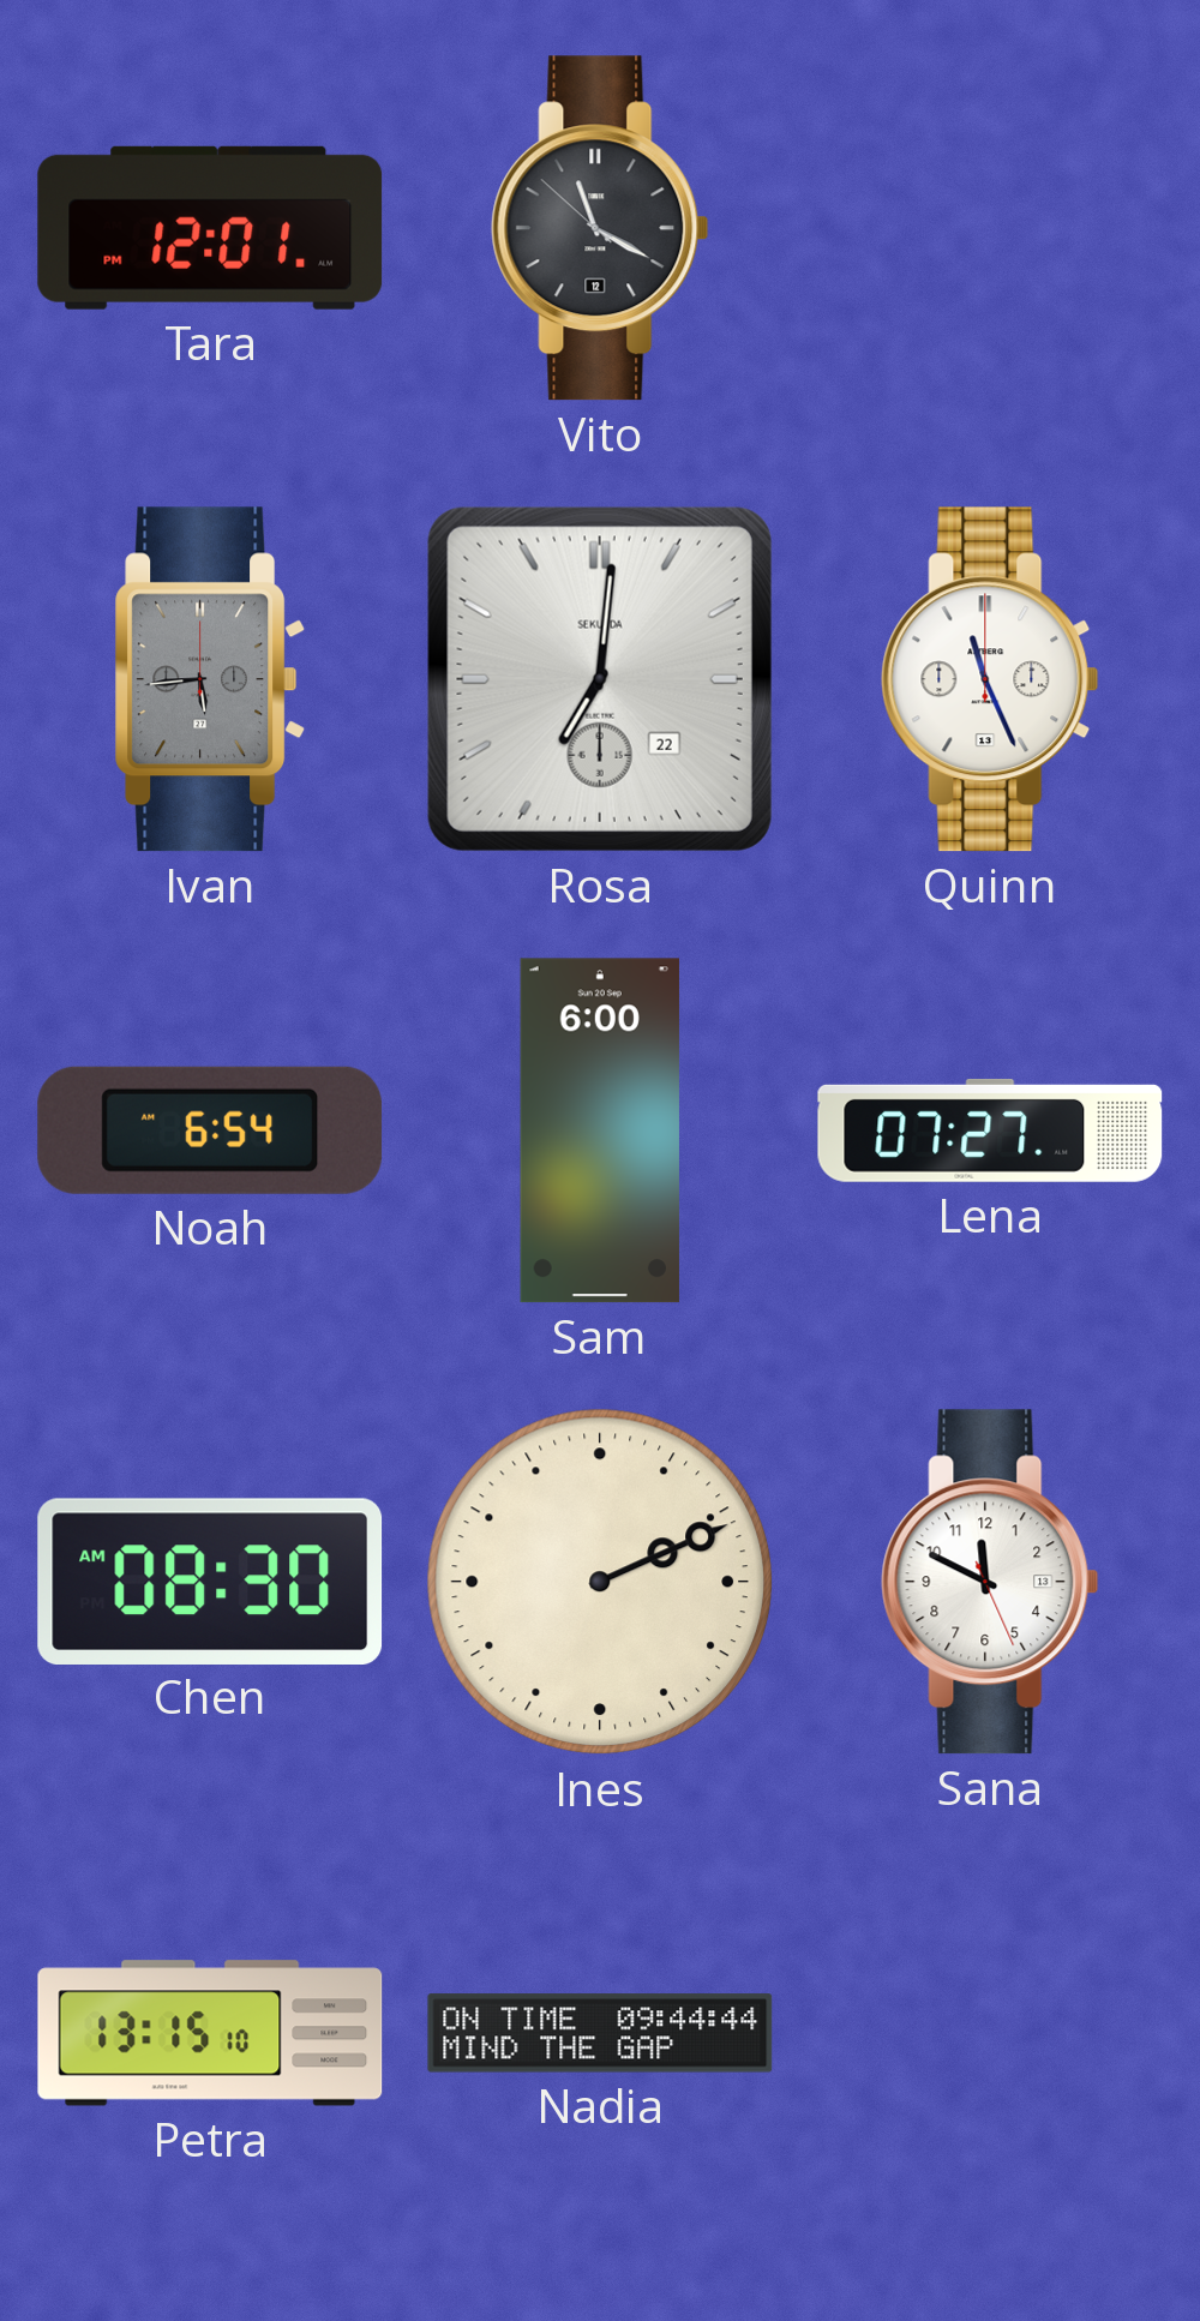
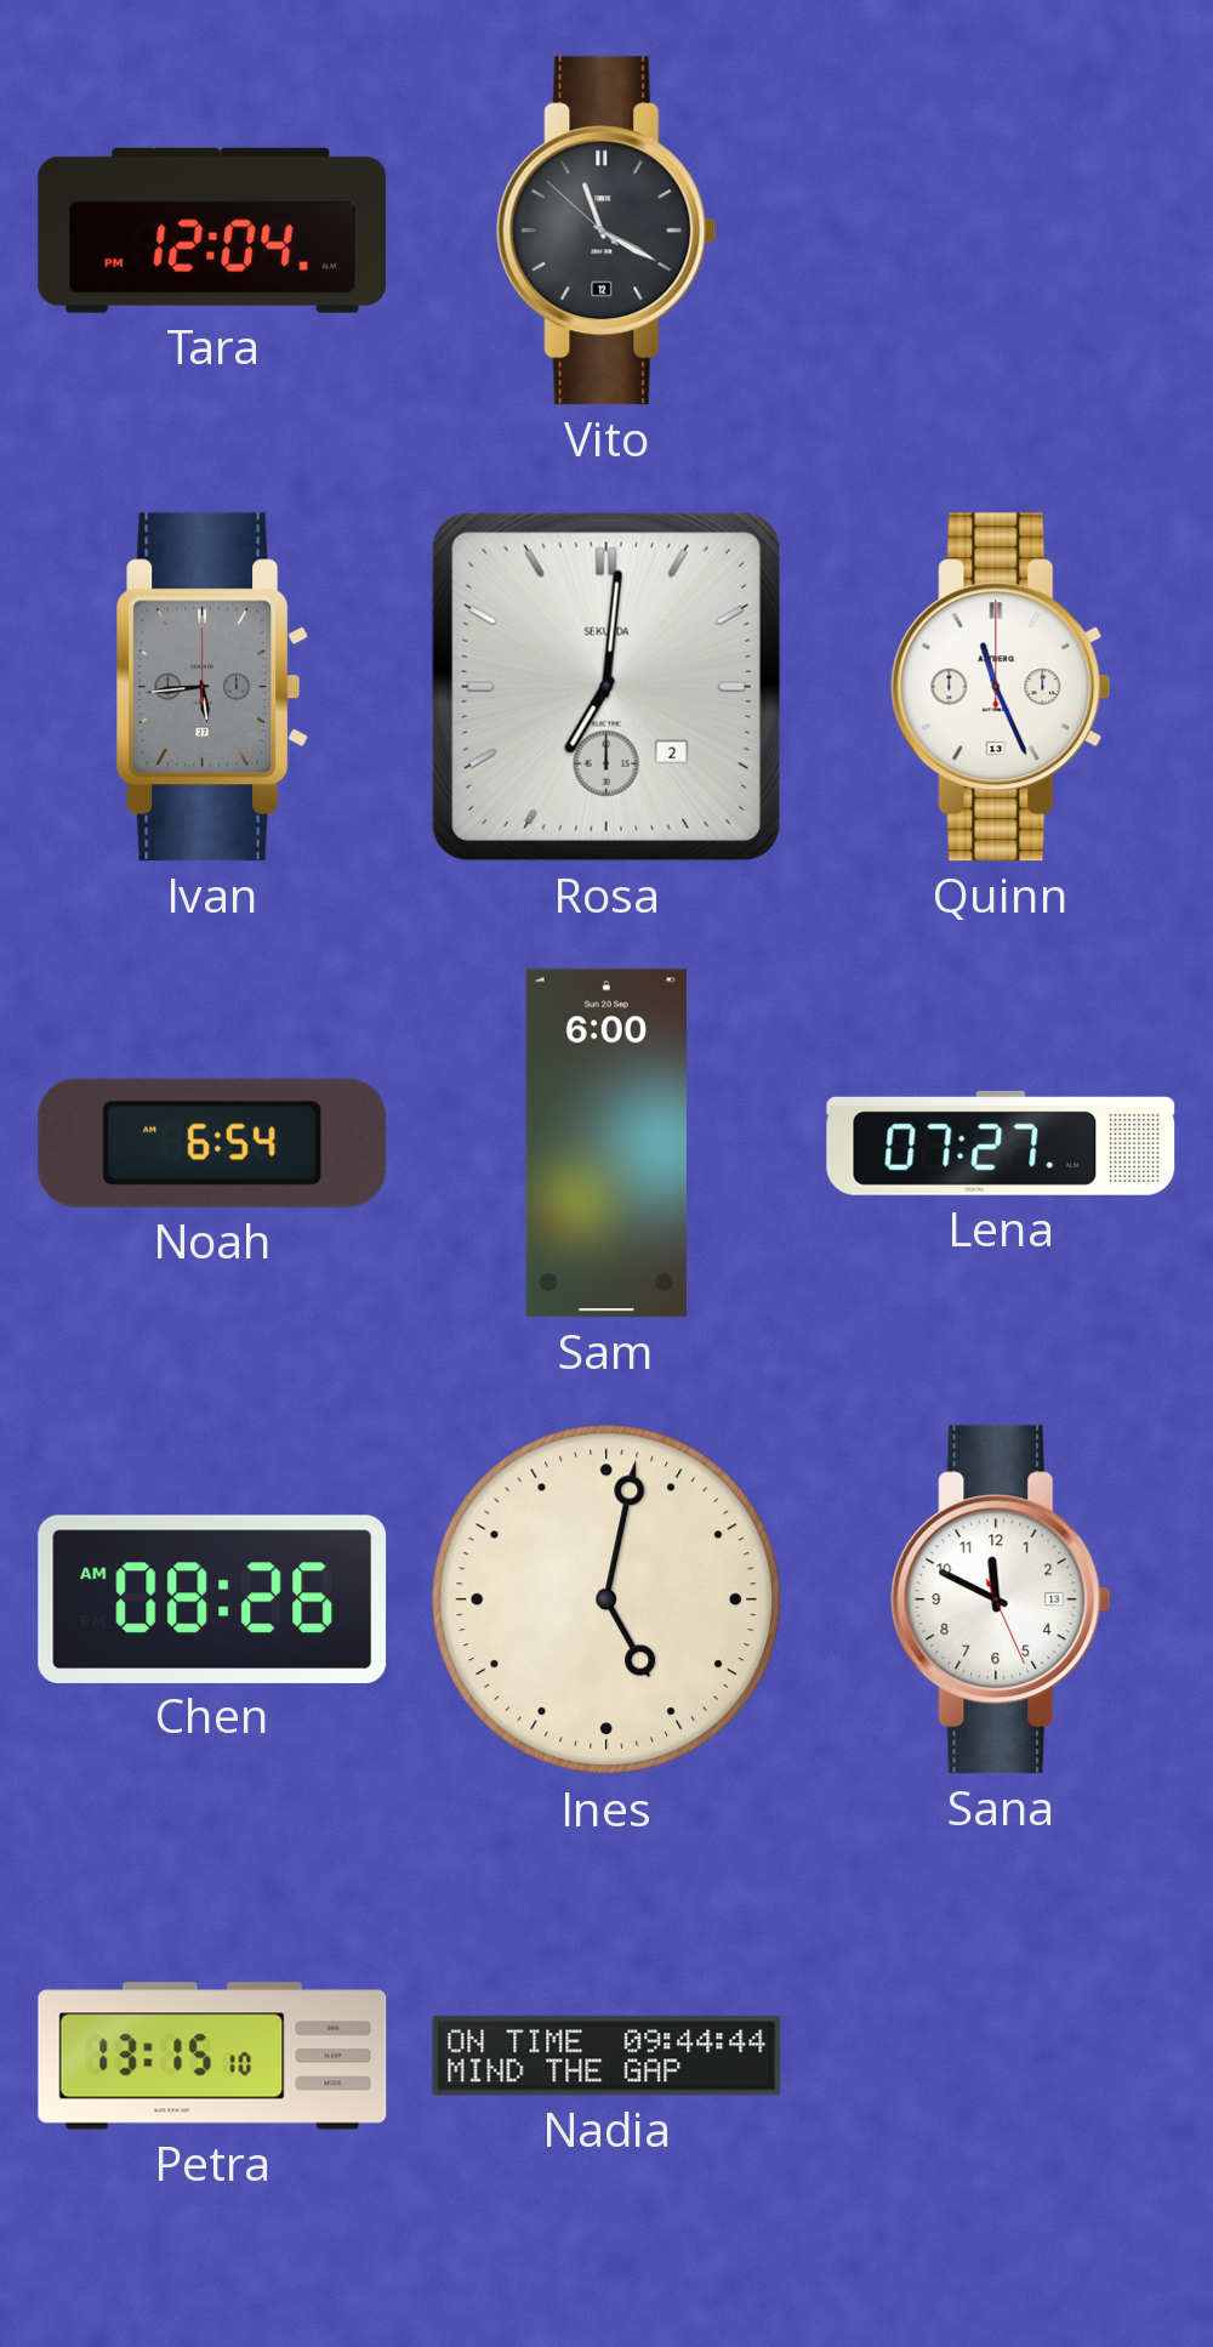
Tara: 12:01 -> 12:04
Rosa date: 22 -> 2
Chen: 08:30 -> 08:26
Ines: 2:11 -> 5:02
